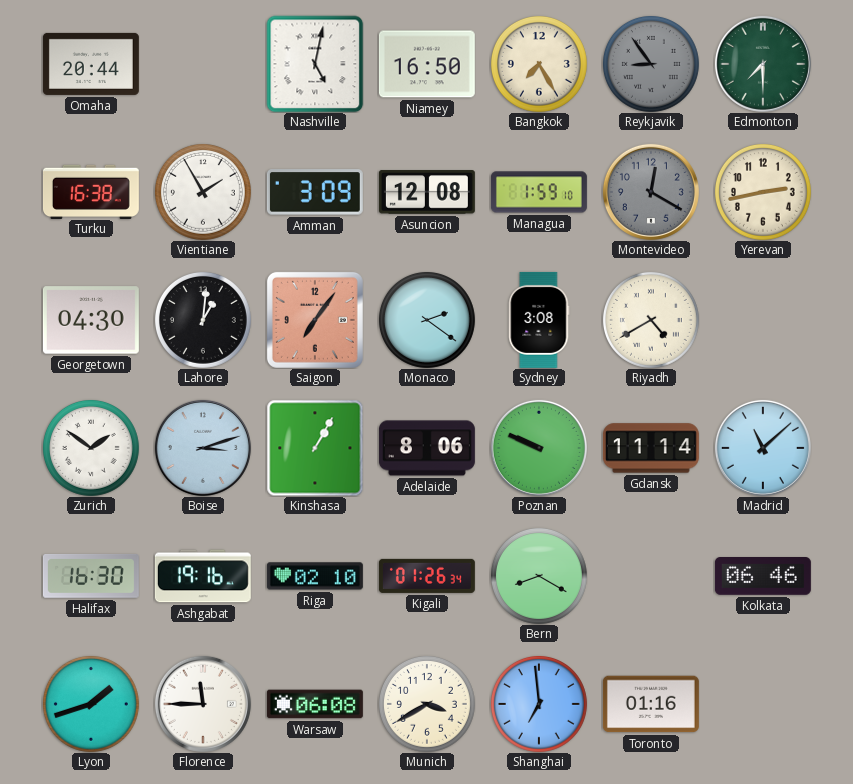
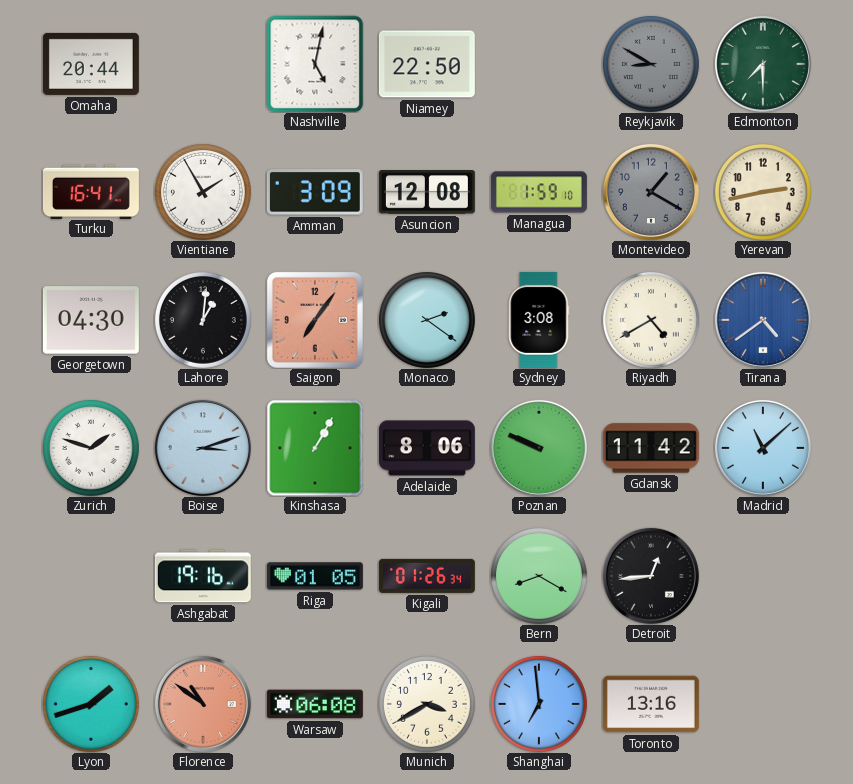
Niamey: 16:50 -> 22:50
Bangkok: 7:25 -> none
Reykjavik: 8:54 -> 8:50
Turku: 16:38 -> 16:41
Montevideo: 12:20 -> 1:20
Tirana: none -> 4:39
Zurich: 1:51 -> 1:48
Gdansk: 11:14 -> 11:42
Halifax: 16:30 -> none
Riga: 02:10 -> 01:05
Detroit: none -> 12:44
Kolkata: 06:46 -> none
Florence: 11:45 -> 10:51
Florence dial: white -> salmon
Toronto: 01:16 -> 13:16
